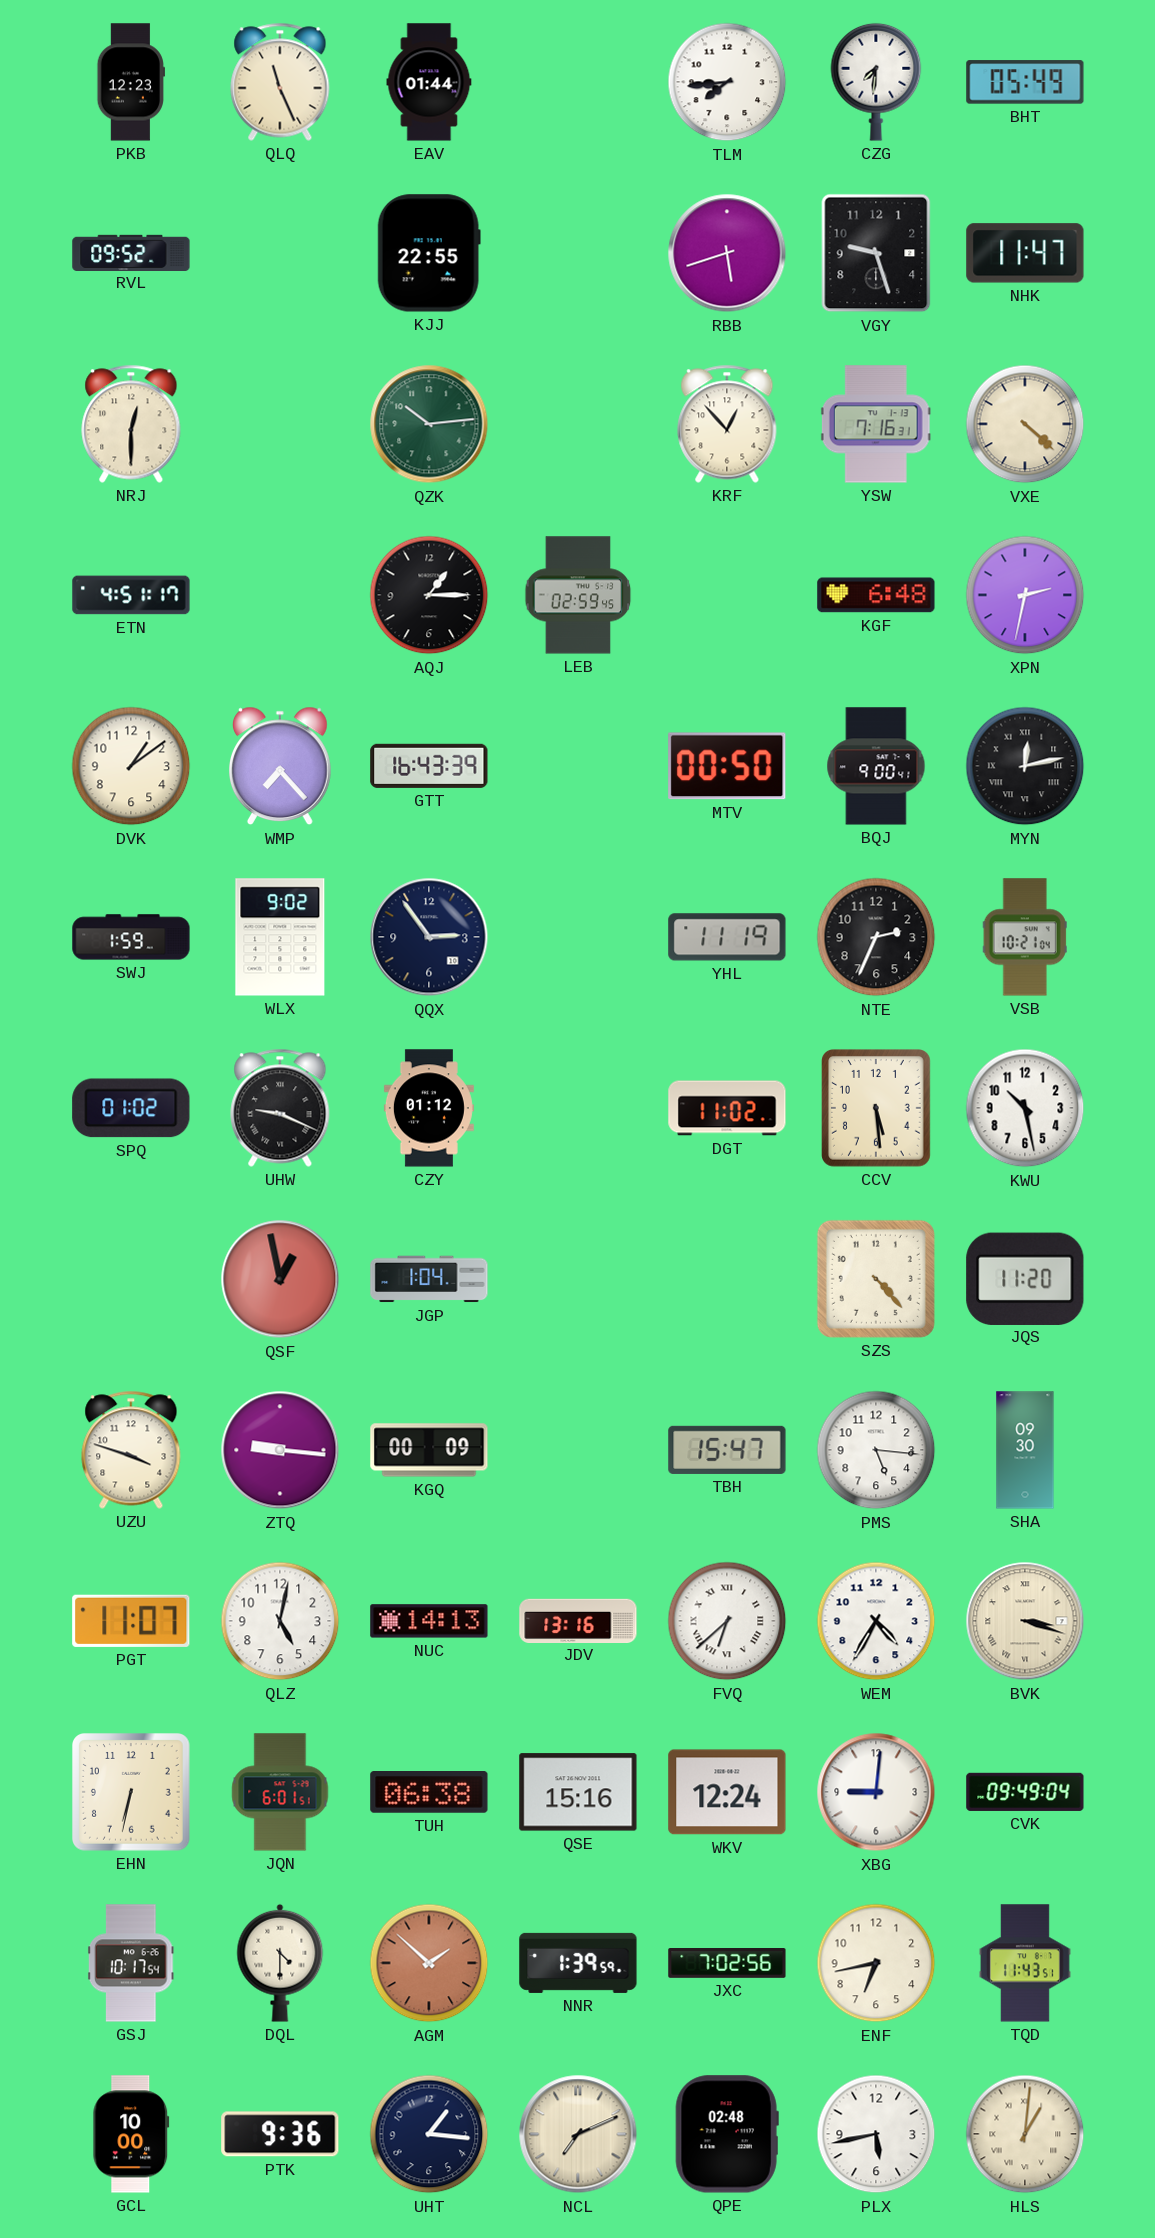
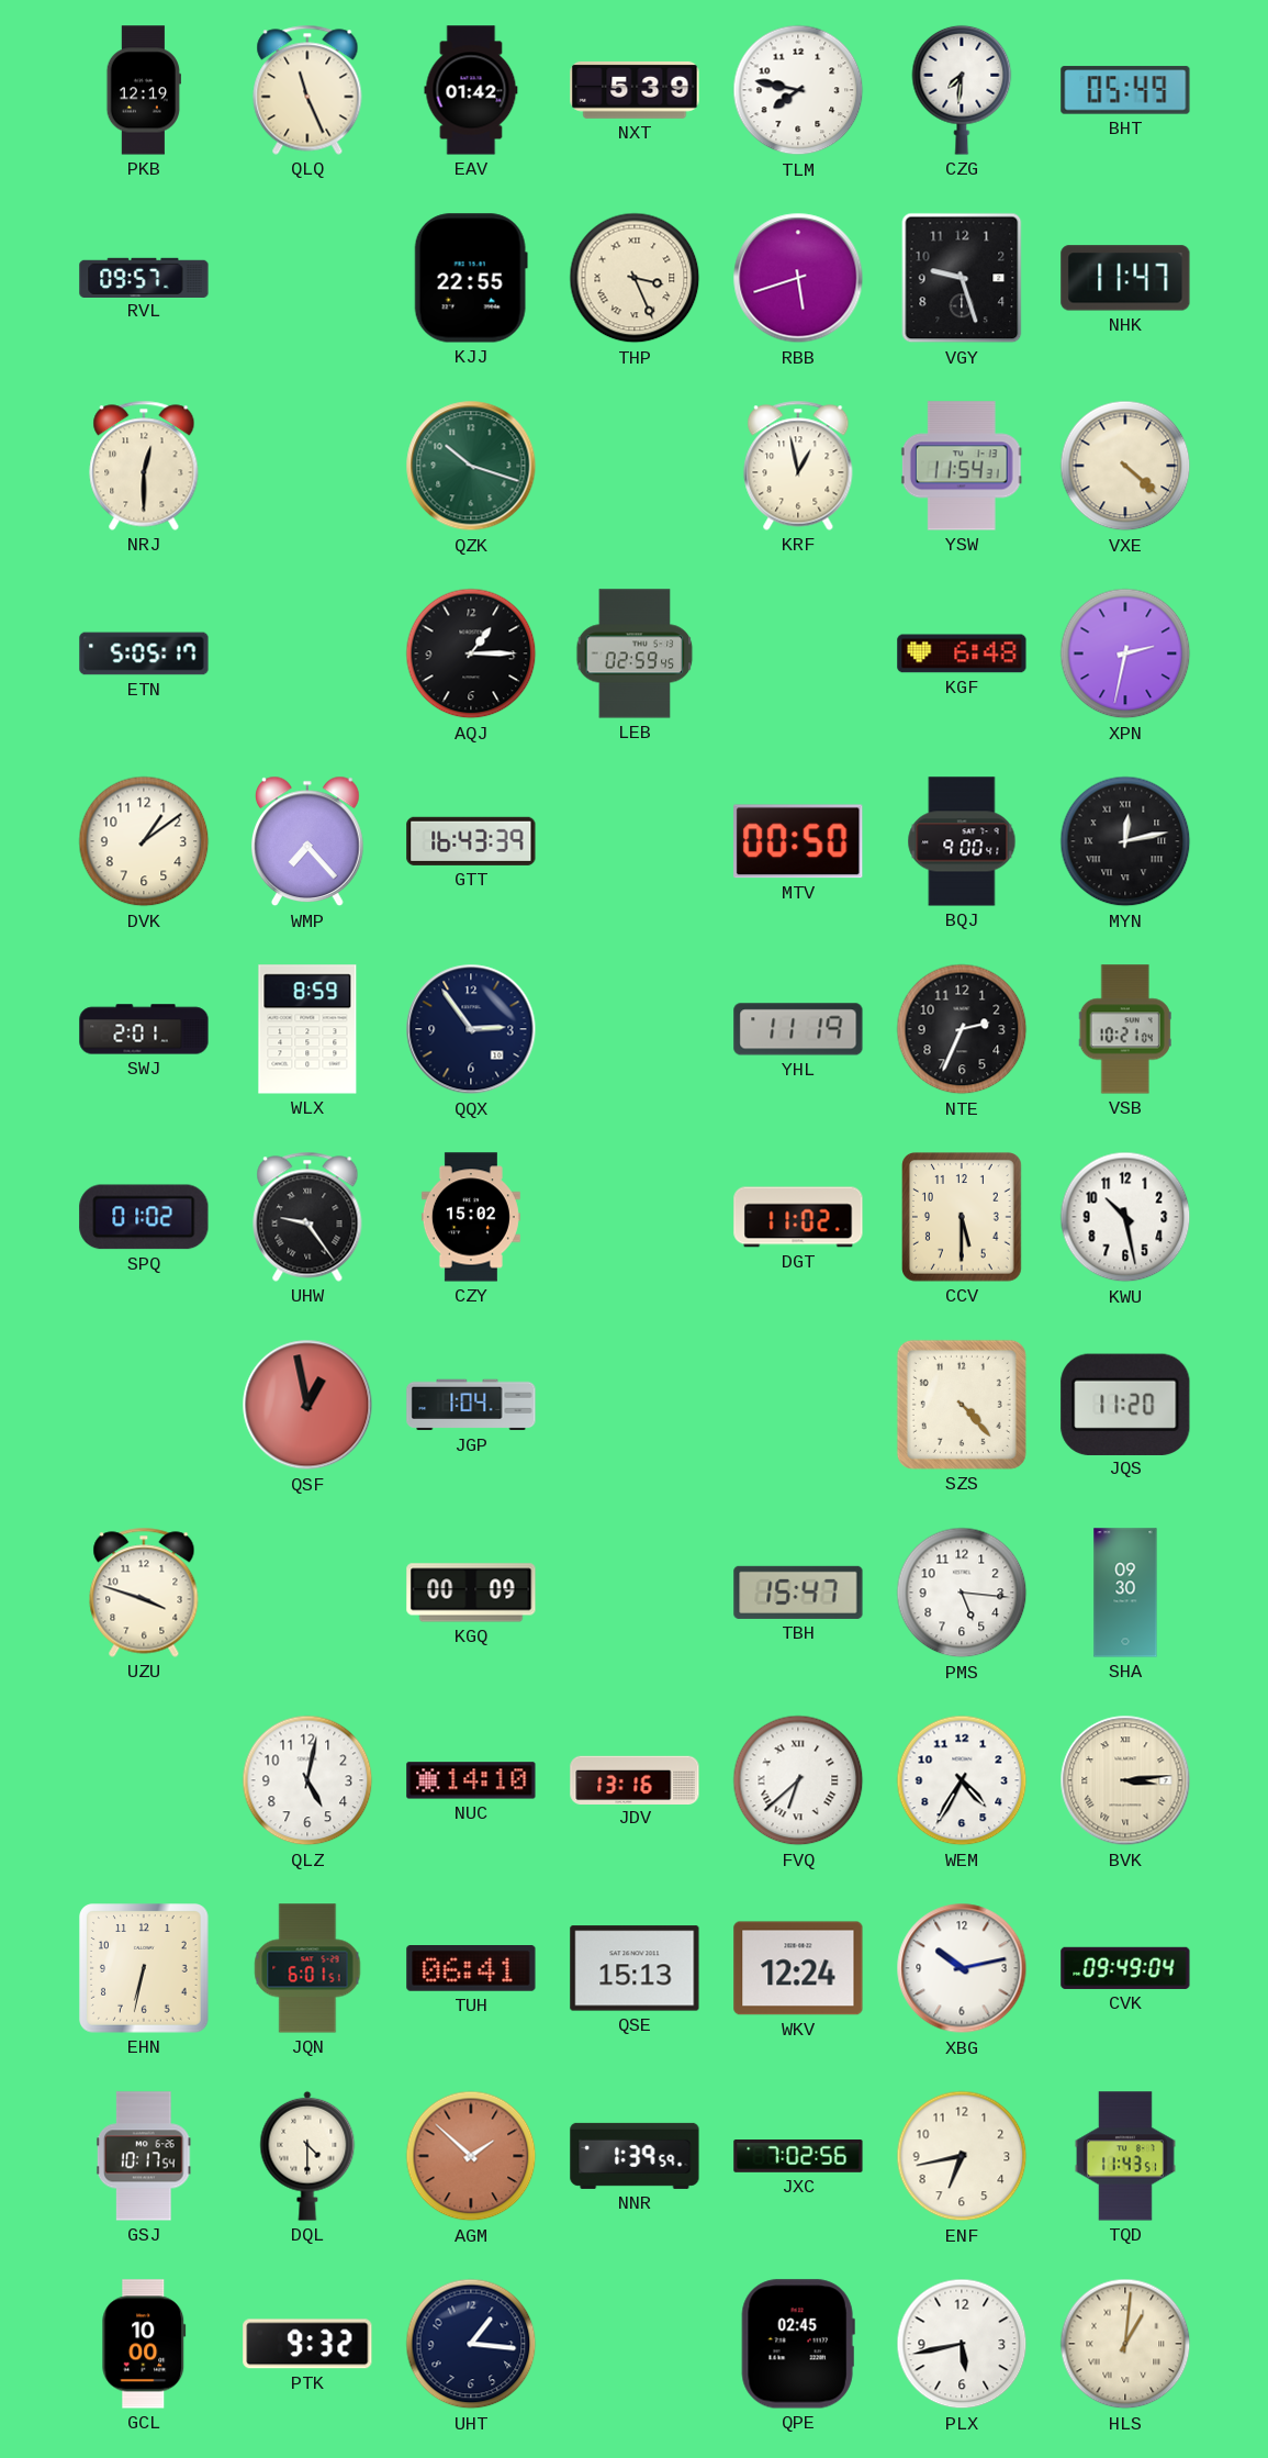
PKB: 12:23 -> 12:19
EAV: 01:44 -> 01:42
NXT: none -> 5:39
TLM: 7:44 -> 7:47
RVL: 09:52 -> 09:57
THP: none -> 3:26
QZK: 10:14 -> 10:18
KRF: 12:53 -> 12:58
YSW: 7:16 -> 11:54
ETN: 4:51 -> 5:05
SWJ: 1:59 -> 2:01
WLX: 9:02 -> 8:59
UHW: 9:19 -> 9:24
CZY: 01:12 -> 15:02
CCV: 5:29 -> 5:30
ZTQ: 9:16 -> none
PGT: 11:07 -> none
NUC: 14:13 -> 14:10
BVK: 3:18 -> 3:14
TUH: 06:38 -> 06:41
QSE: 15:16 -> 15:13
XBG: 9:01 -> 10:13
PTK: 9:36 -> 9:32
NCL: 7:11 -> none
QPE: 02:48 -> 02:45
